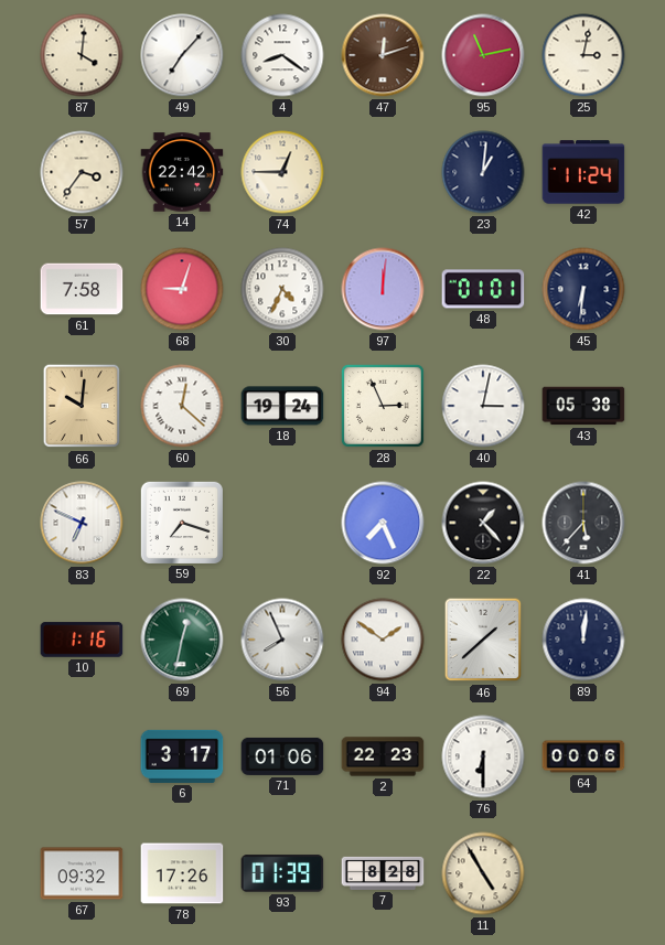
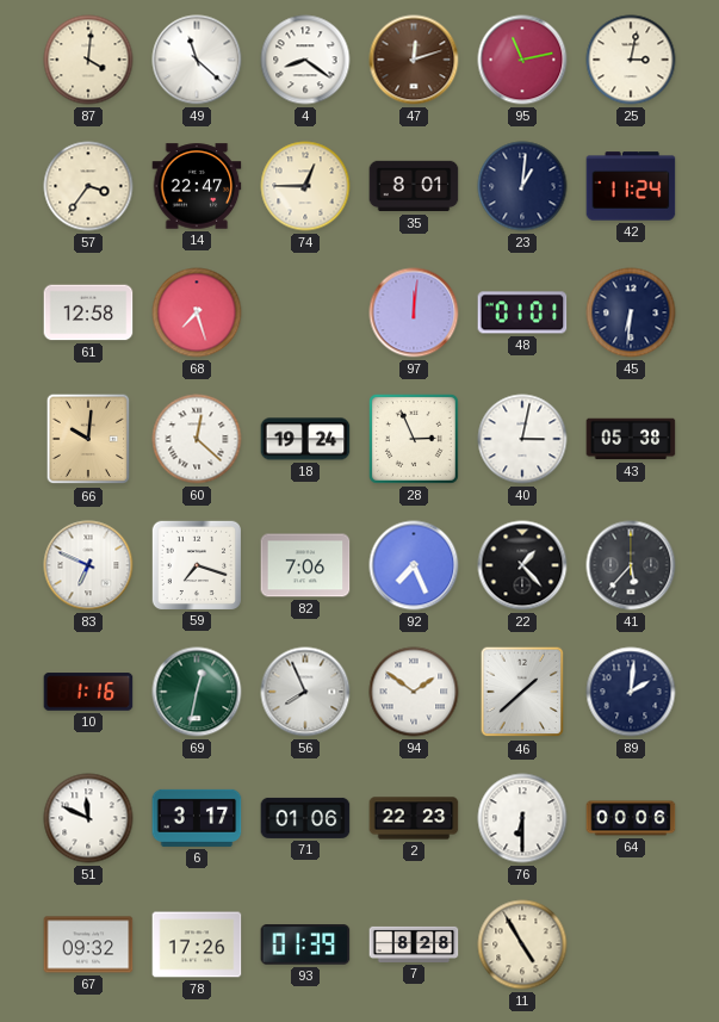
49: 7:07 -> 11:22
14: 22:42 -> 22:47
35: none -> 8:01
61: 7:58 -> 12:58
68: 9:03 -> 7:27
30: 4:34 -> none
82: none -> 7:06
89: 12:01 -> 2:01
51: none -> 11:49
